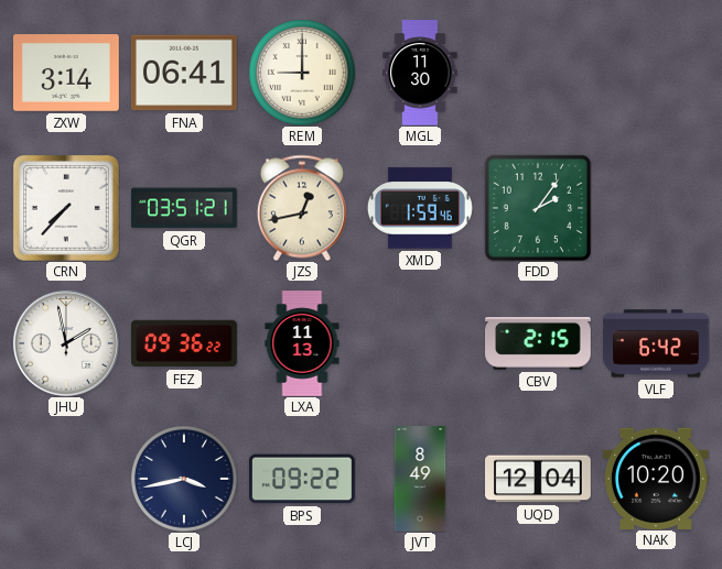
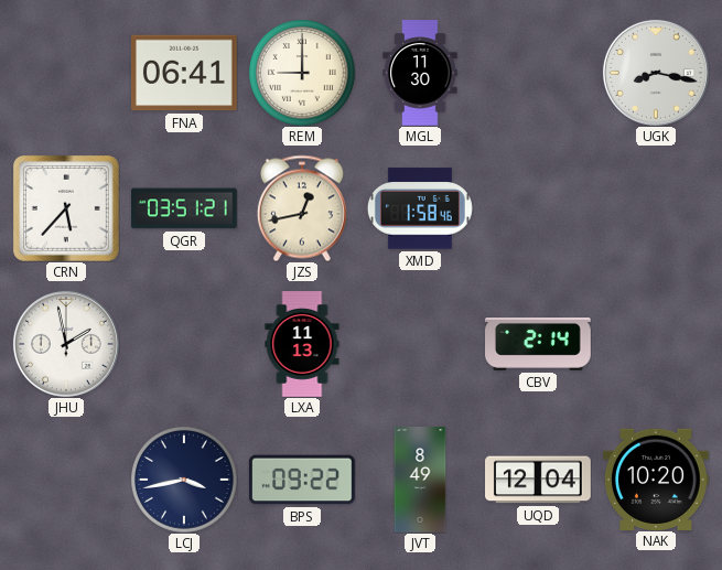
ZXW: 3:14 -> none
UGK: none -> 8:17
CRN: 7:37 -> 5:37
XMD: 1:59 -> 1:58
FDD: 2:06 -> none
FEZ: 09:36 -> none
CBV: 2:15 -> 2:14
VLF: 6:42 -> none
